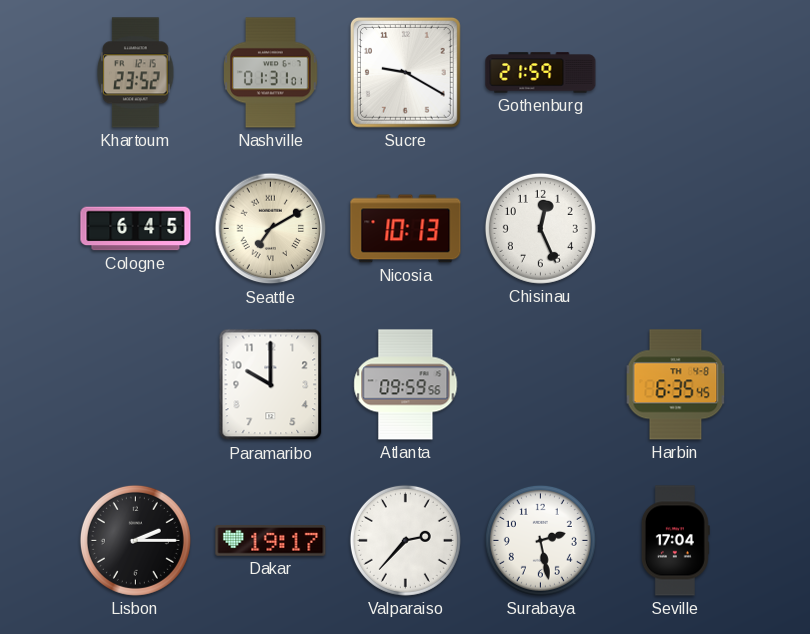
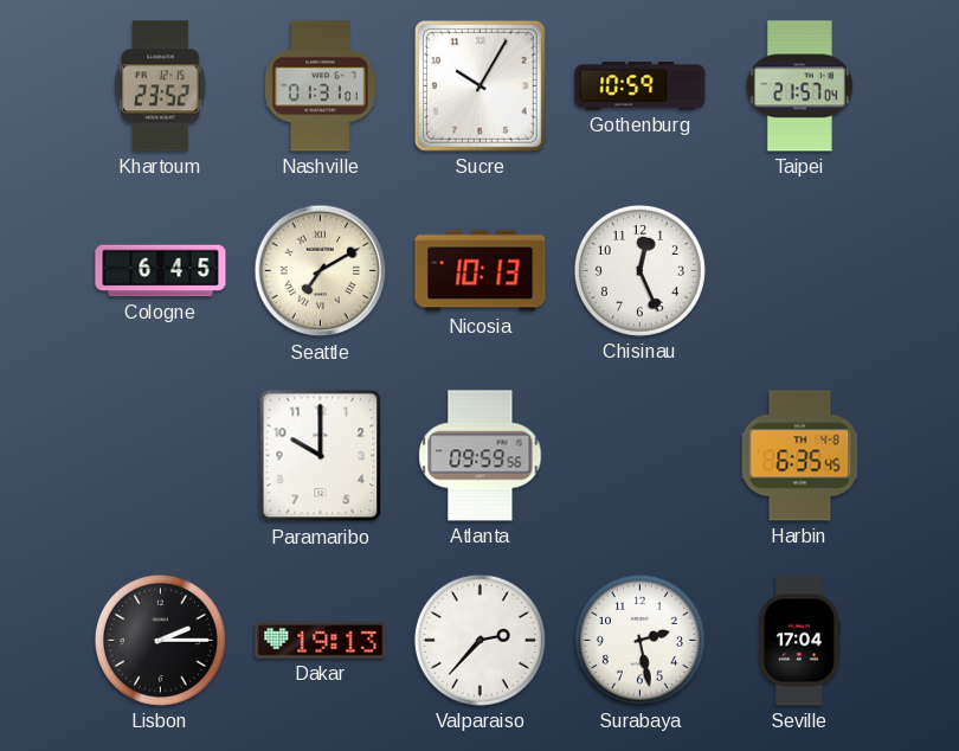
Sucre: 9:20 -> 10:05
Gothenburg: 21:59 -> 10:59
Taipei: none -> 21:57
Dakar: 19:17 -> 19:13
